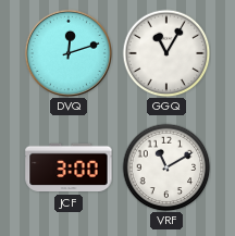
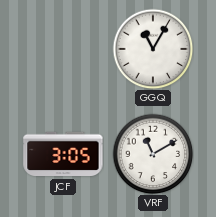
DVQ: 12:12 -> none
JCF: 3:00 -> 3:05
